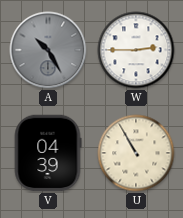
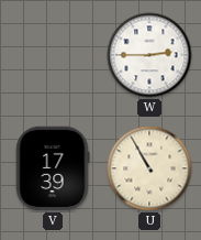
A: 10:25 -> none
V: 04:39 -> 17:39
